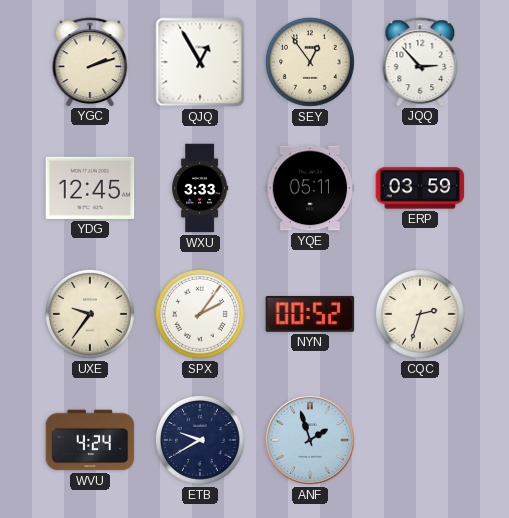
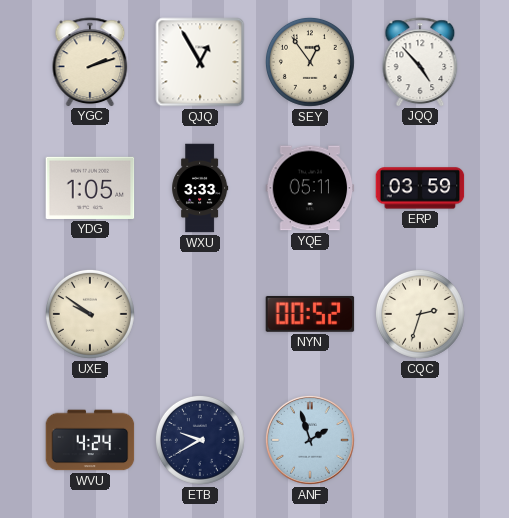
JQQ: 2:53 -> 4:53
YDG: 12:45 -> 1:05
UXE: 9:36 -> 9:51
SPX: 2:06 -> none
